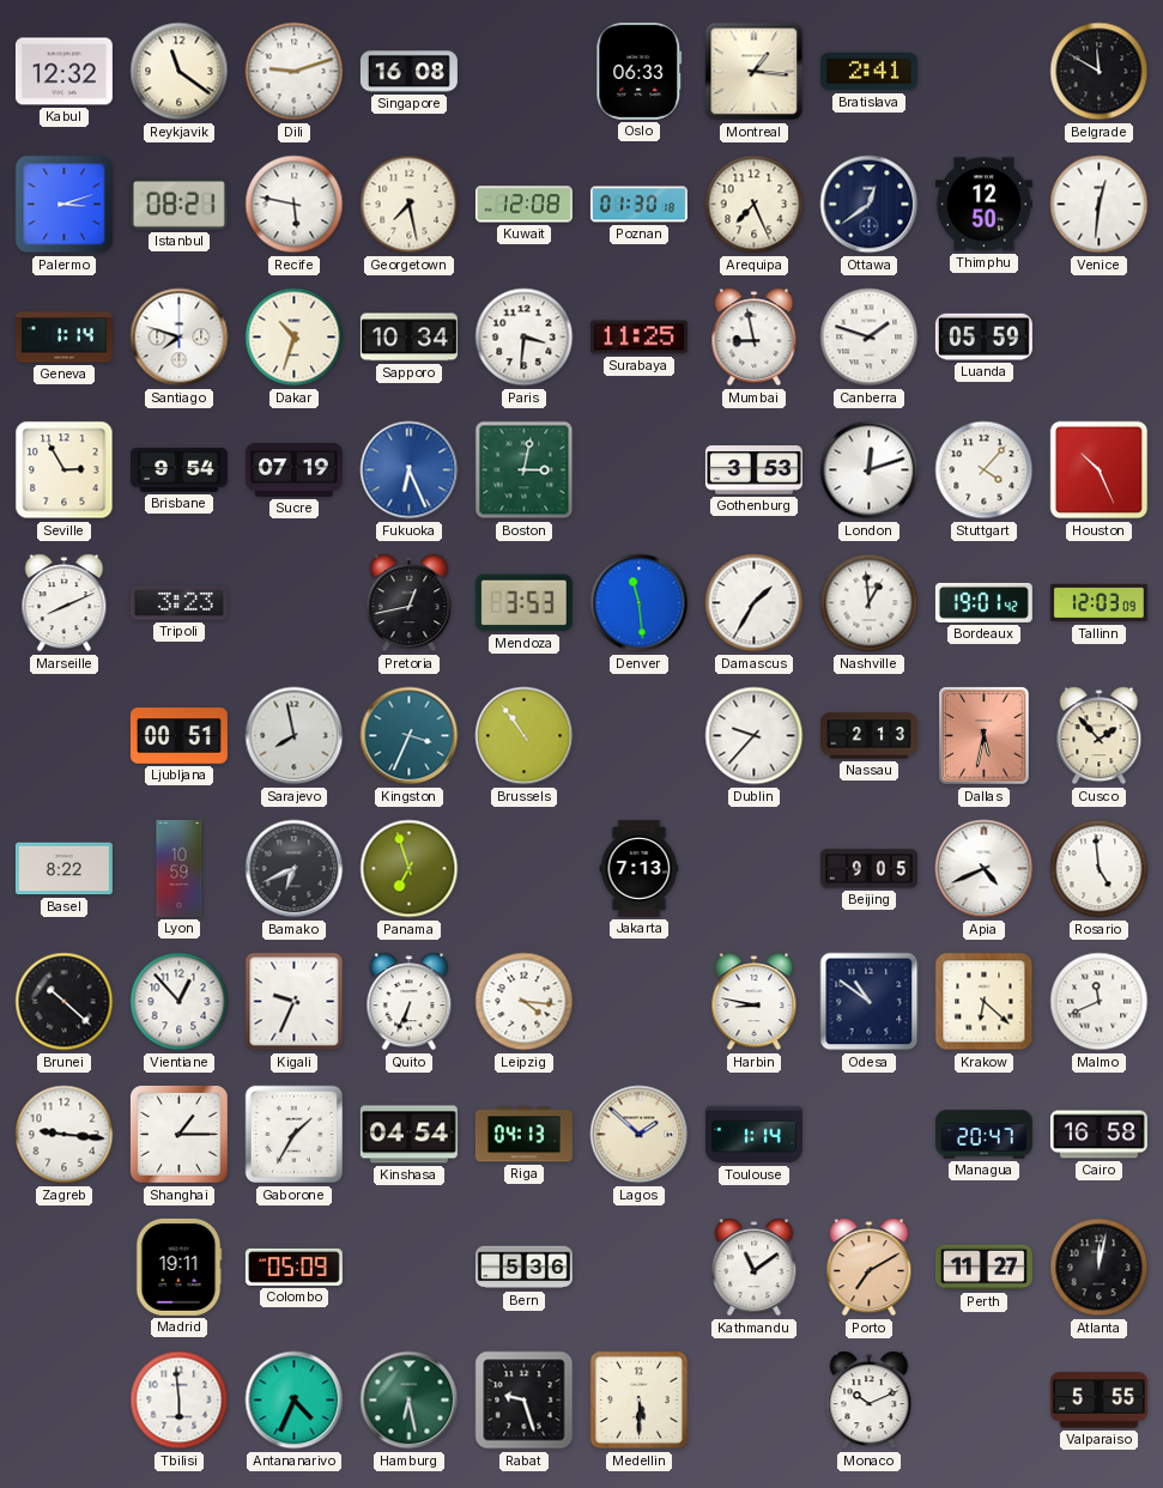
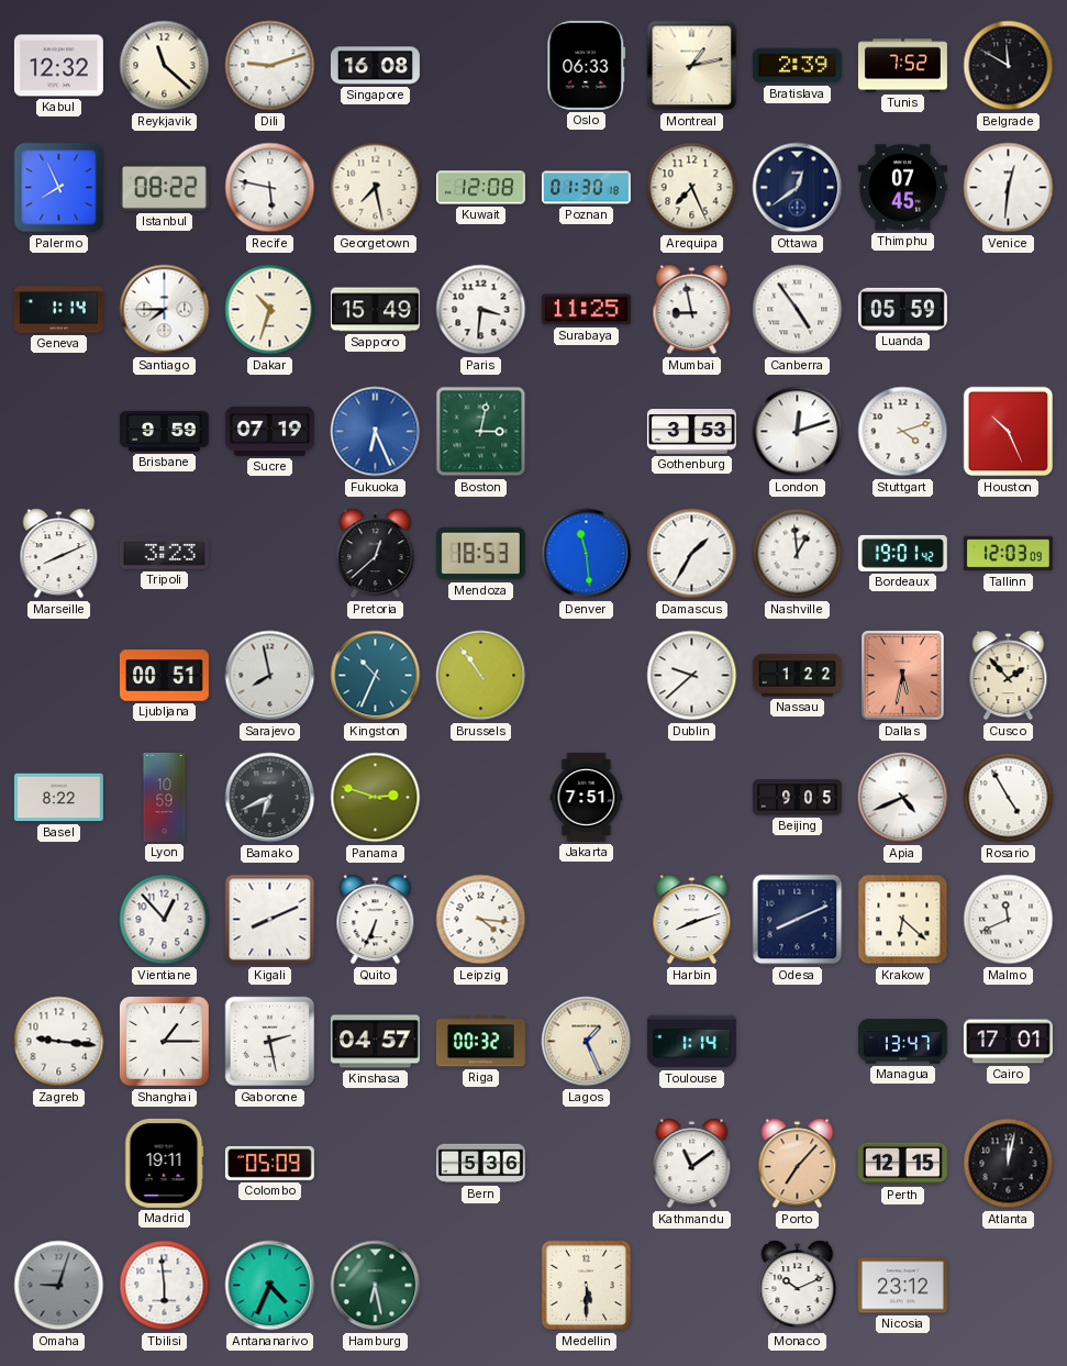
Reykjavik: 11:21 -> 11:22
Montreal: 1:16 -> 1:13
Bratislava: 2:41 -> 2:39
Tunis: none -> 7:52
Palermo: 3:12 -> 7:56
Istanbul: 08:21 -> 08:22
Thimphu: 12:50 -> 07:45
Santiago: 7:48 -> 7:45
Sapporo: 10:34 -> 15:49
Canberra: 1:48 -> 4:54
Seville: 2:55 -> none
Brisbane: 9:54 -> 9:59
Stuttgart: 4:07 -> 4:12
Pretoria: 12:43 -> 12:38
Mendoza: 3:53 -> 18:53
Kingston: 3:34 -> 10:34
Dublin: 9:37 -> 9:38
Nassau: 2:13 -> 1:22
Panama: 6:57 -> 2:48
Jakarta: 7:13 -> 7:51
Rosario: 4:59 -> 4:55
Brunei: 10:22 -> none
Kigali: 9:34 -> 8:11
Harbin: 8:47 -> 8:12
Odesa: 10:51 -> 8:11
Gaborone: 1:35 -> 2:28
Kinshasa: 04:54 -> 04:57
Riga: 04:13 -> 00:32
Lagos: 1:52 -> 1:26
Managua: 20:47 -> 13:47
Cairo: 16:58 -> 17:01
Porto: 7:10 -> 7:07
Perth: 11:27 -> 12:15
Omaha: none -> 9:03
Rabat: 9:27 -> none
Nicosia: none -> 23:12
Valparaiso: 5:55 -> none
